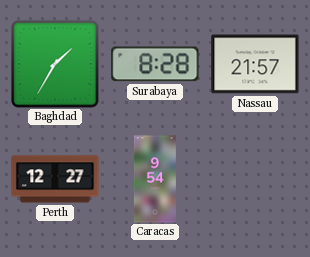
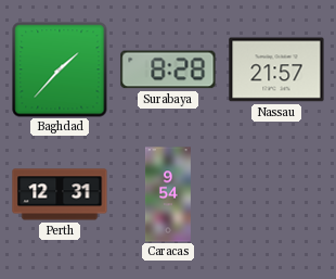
Baghdad: 1:35 -> 1:37
Perth: 12:27 -> 12:31
